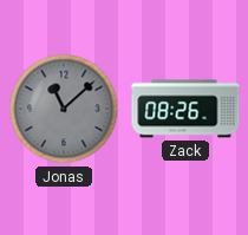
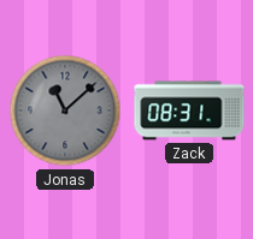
Zack: 08:26 -> 08:31
